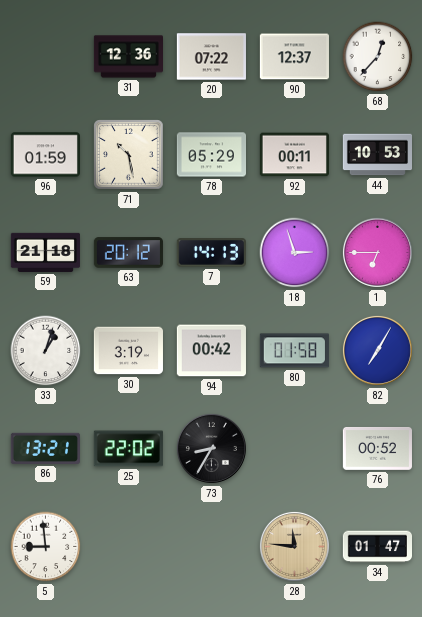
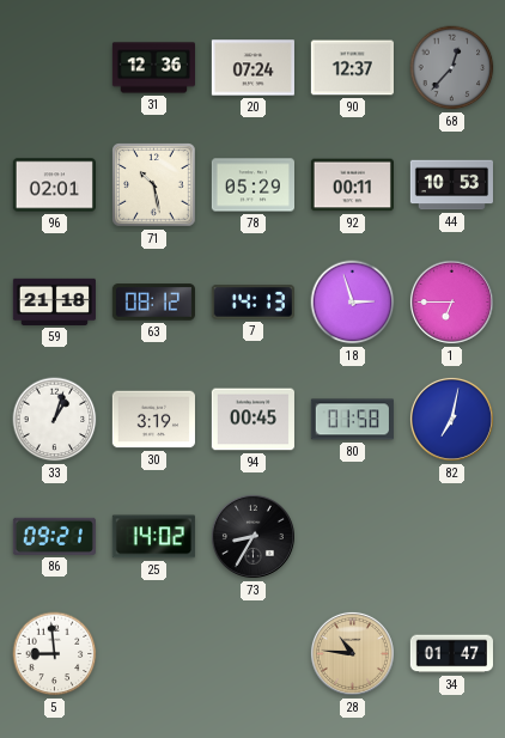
20: 07:22 -> 07:24
68 dial: white -> grey
96: 01:59 -> 02:01
63: 20:12 -> 08:12
94: 00:42 -> 00:45
82: 7:05 -> 7:02
86: 13:21 -> 09:21
25: 22:02 -> 14:02
76: 00:52 -> none
28: 11:46 -> 10:46
